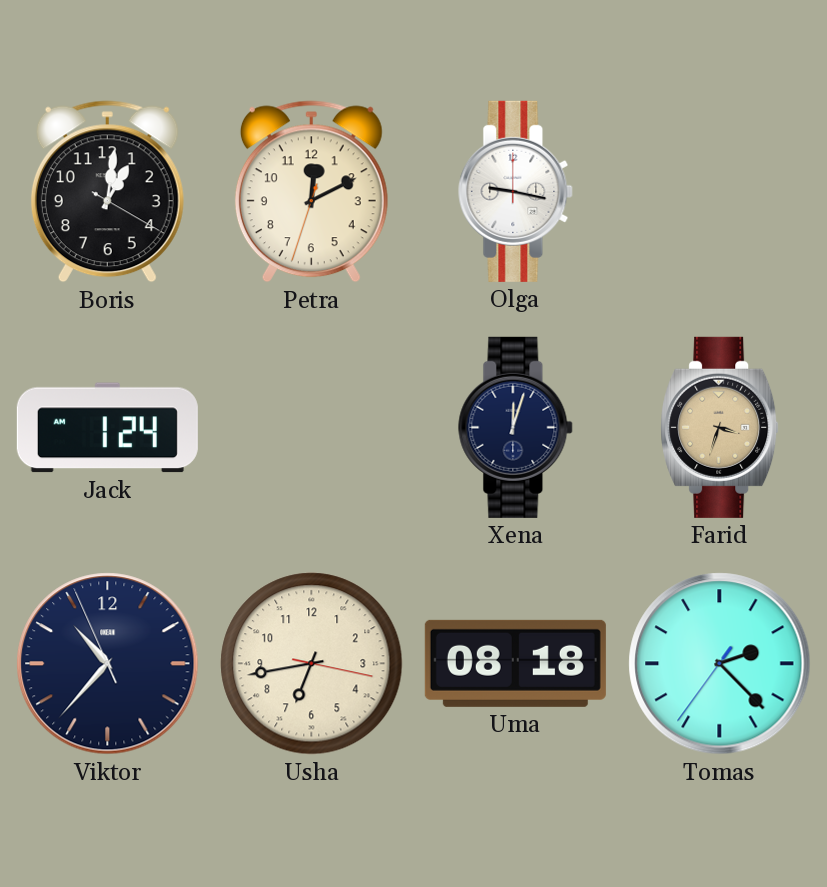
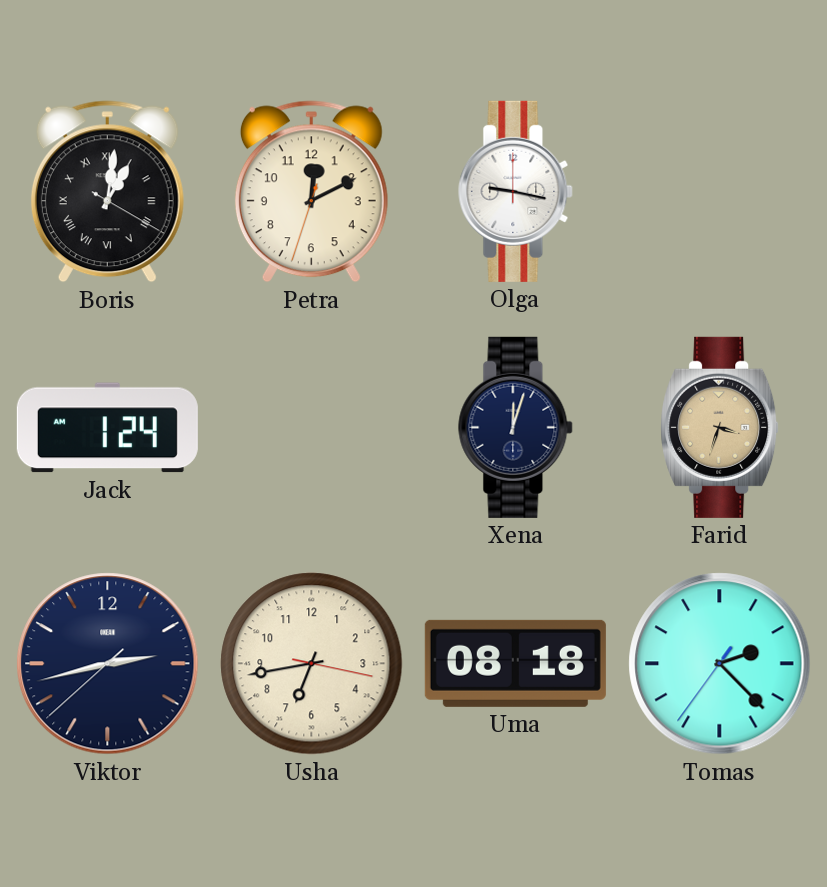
Boris numerals: Arabic -> Roman
Viktor: 10:36 -> 2:42
